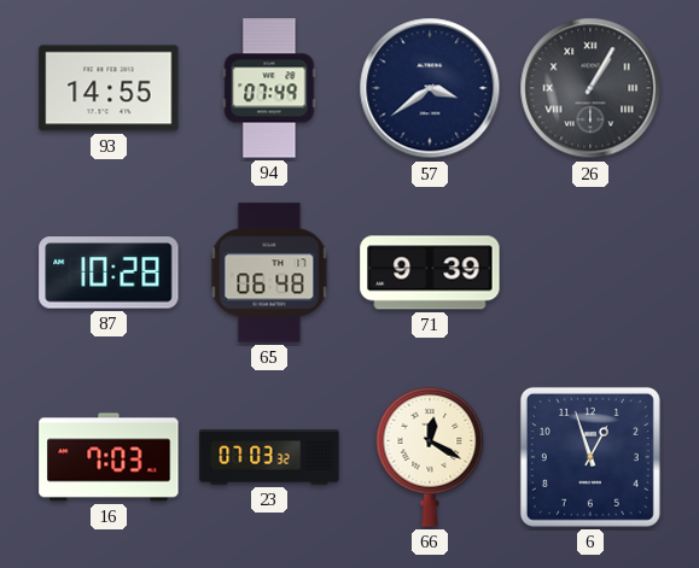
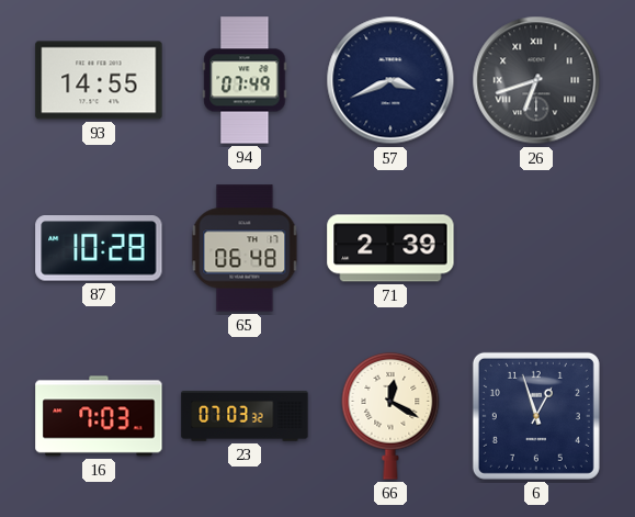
57: 3:39 -> 3:41
26: 1:05 -> 6:42
71: 9:39 -> 2:39
